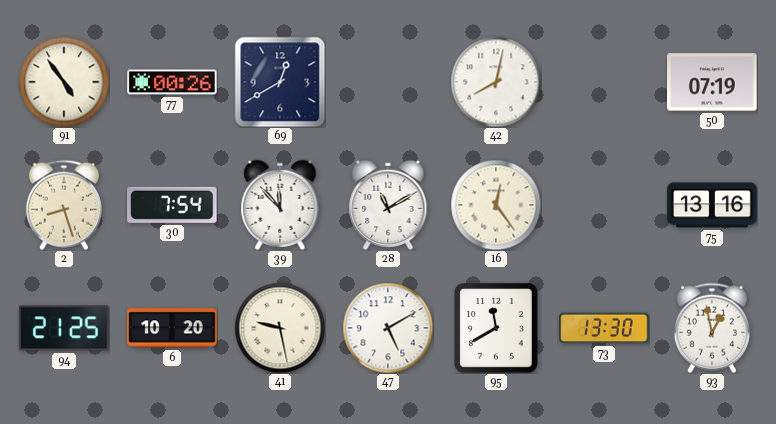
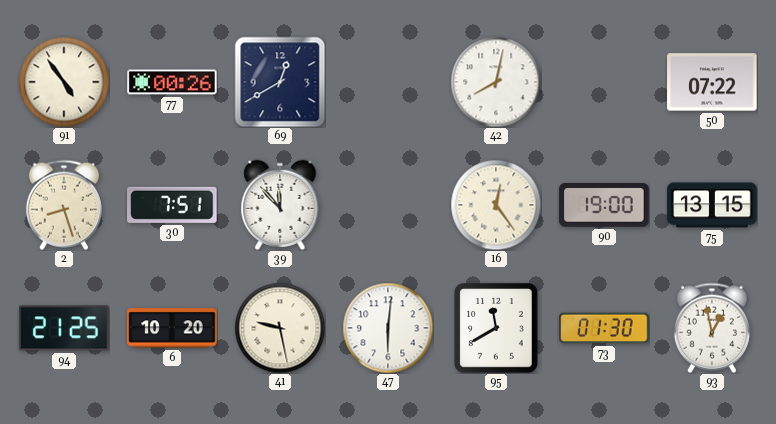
50: 07:19 -> 07:22
30: 7:54 -> 7:51
28: 11:10 -> none
90: none -> 19:00
75: 13:16 -> 13:15
47: 5:10 -> 6:01
73: 13:30 -> 01:30
